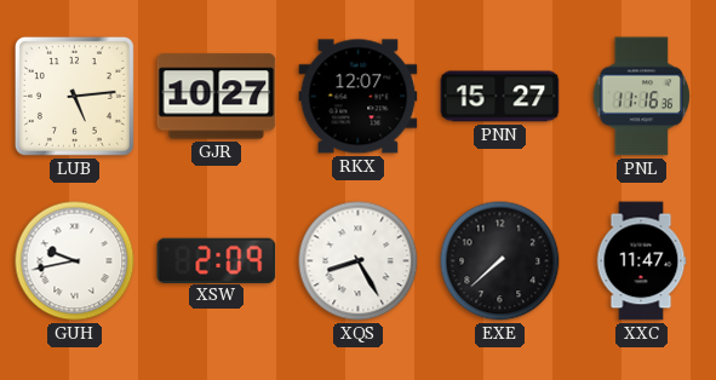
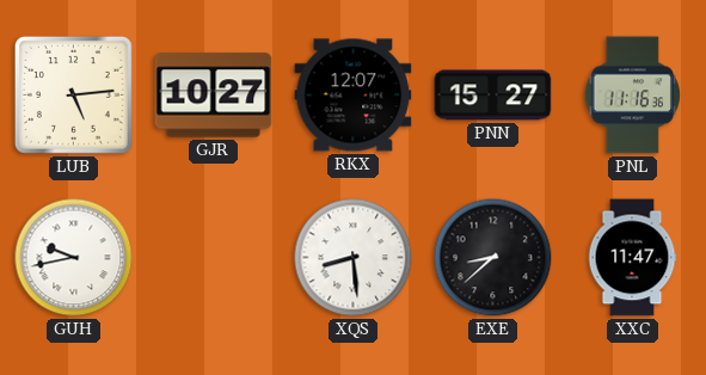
XSW: 2:09 -> none
XQS: 8:25 -> 8:29
EXE: 7:38 -> 8:38
